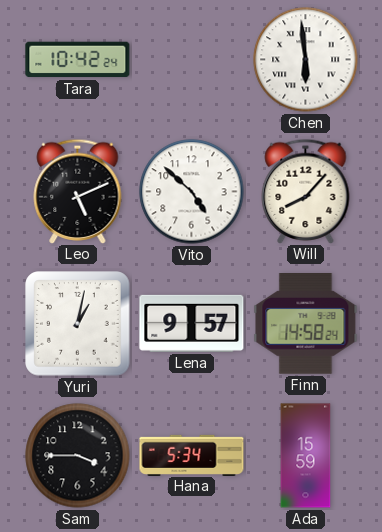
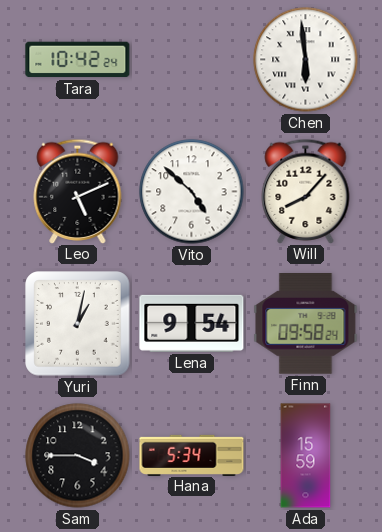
Lena: 9:57 -> 9:54
Finn: 14:58 -> 09:58
